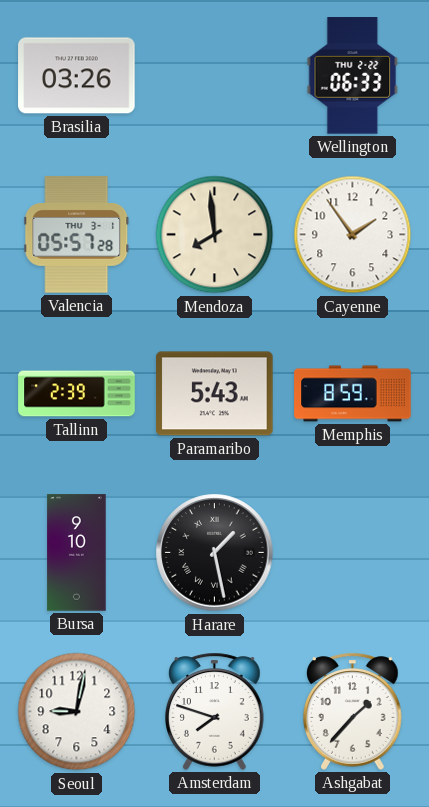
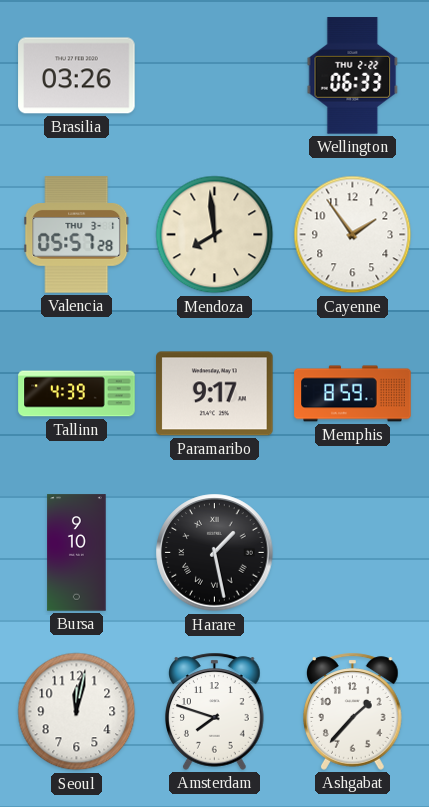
Tallinn: 2:39 -> 4:39
Paramaribo: 5:43 -> 9:17
Seoul: 9:02 -> 12:02
